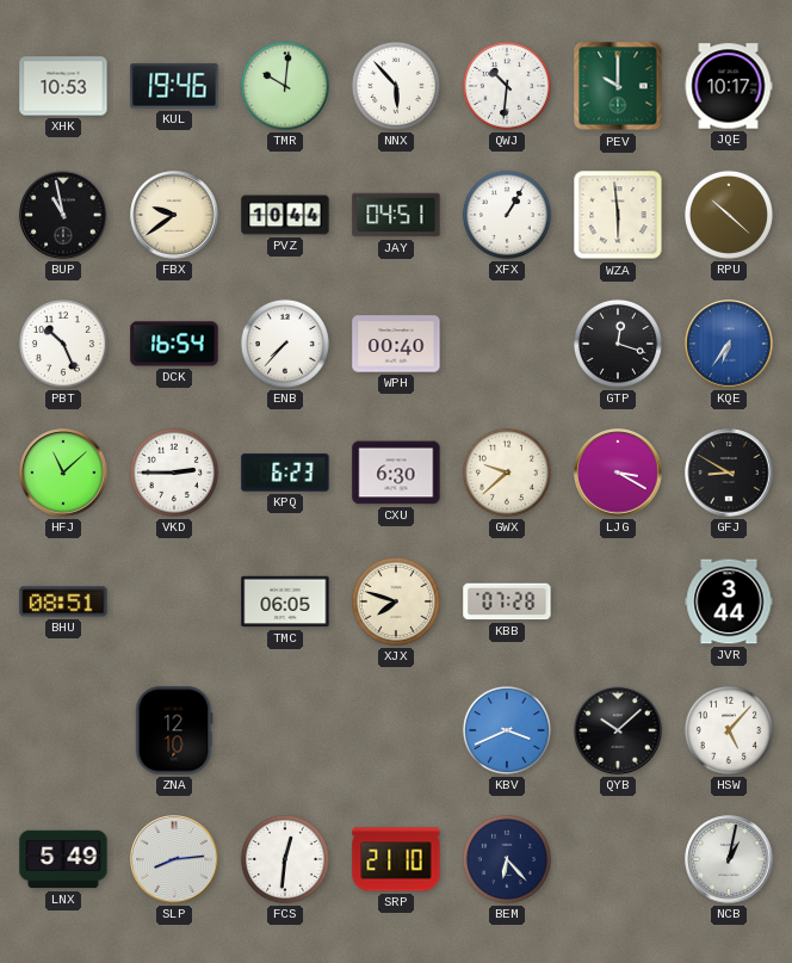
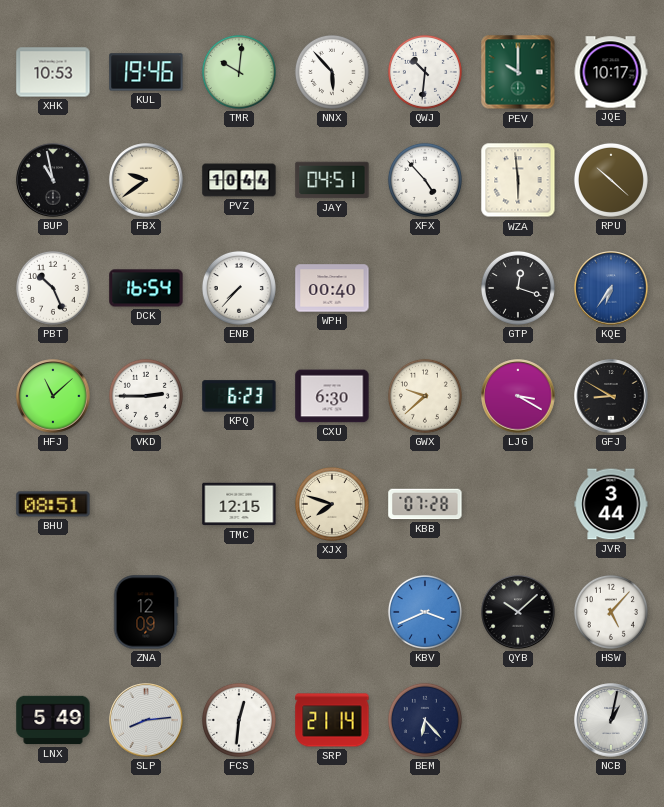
XFX: 1:05 -> 4:53
TMC: 06:05 -> 12:15
ZNA: 12:10 -> 12:09
SRP: 21:10 -> 21:14
